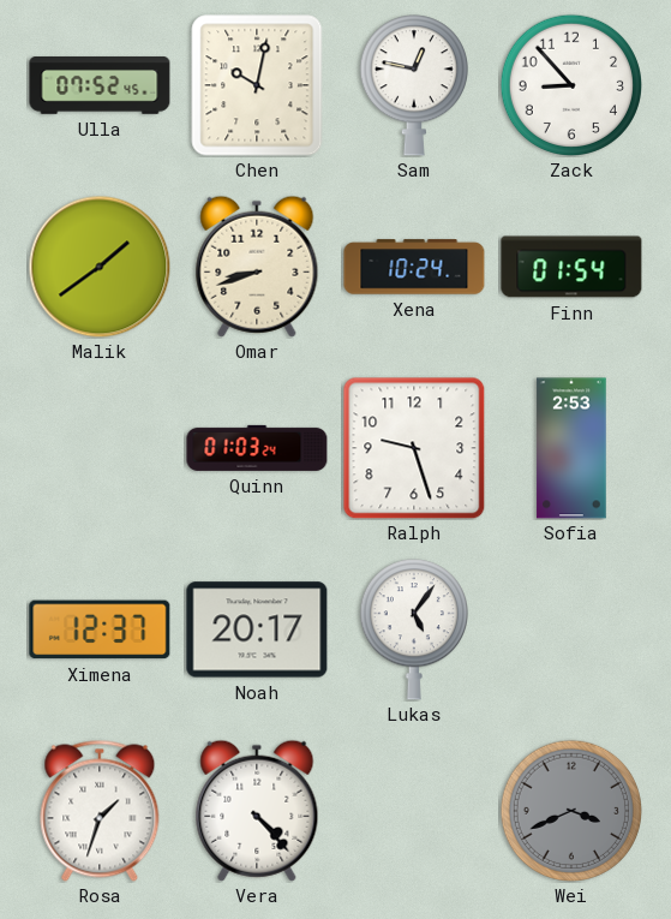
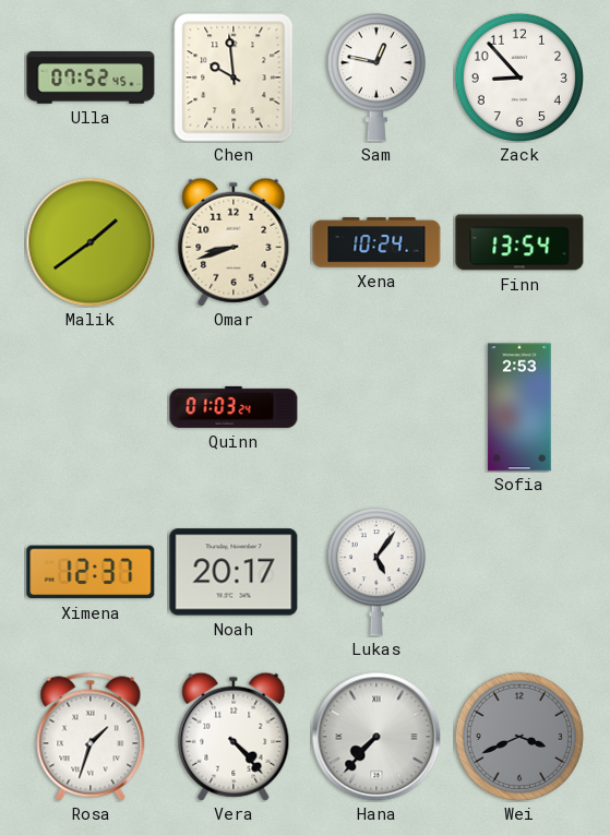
Chen: 10:02 -> 9:59
Finn: 01:54 -> 13:54
Ralph: 9:27 -> none
Hana: none -> 7:37
